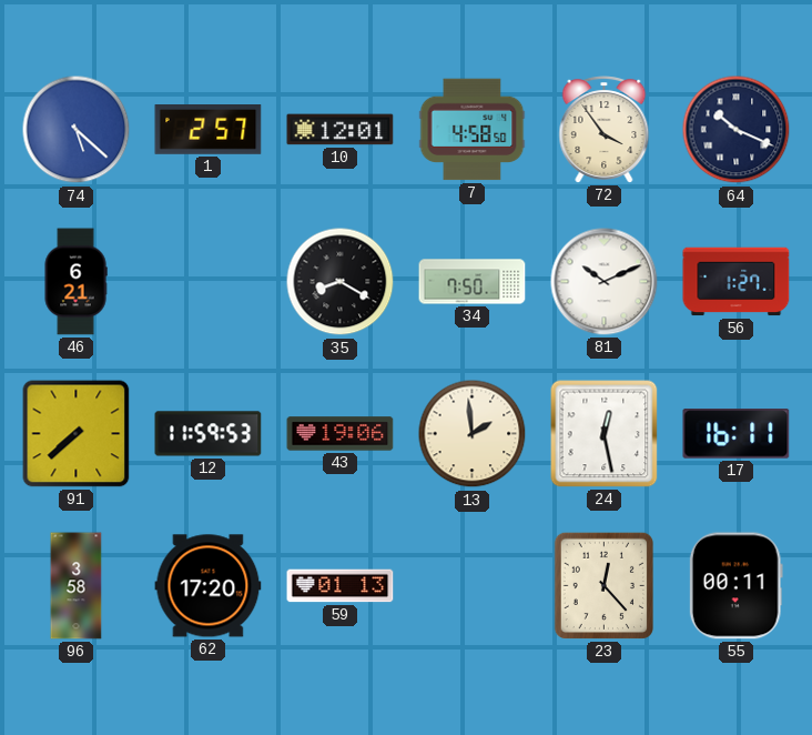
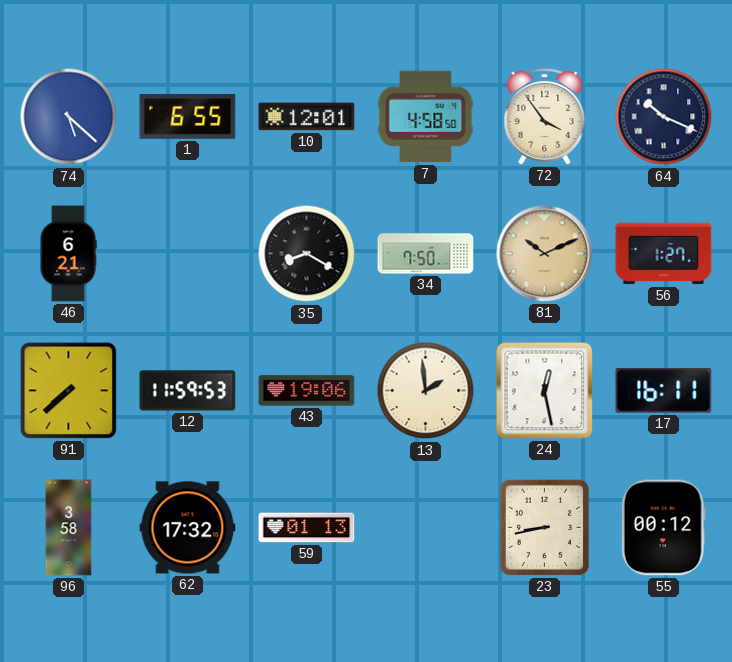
1: 2:57 -> 6:55
81 dial: white -> champagne
62: 17:20 -> 17:32
23: 12:23 -> 8:43
55: 00:11 -> 00:12
